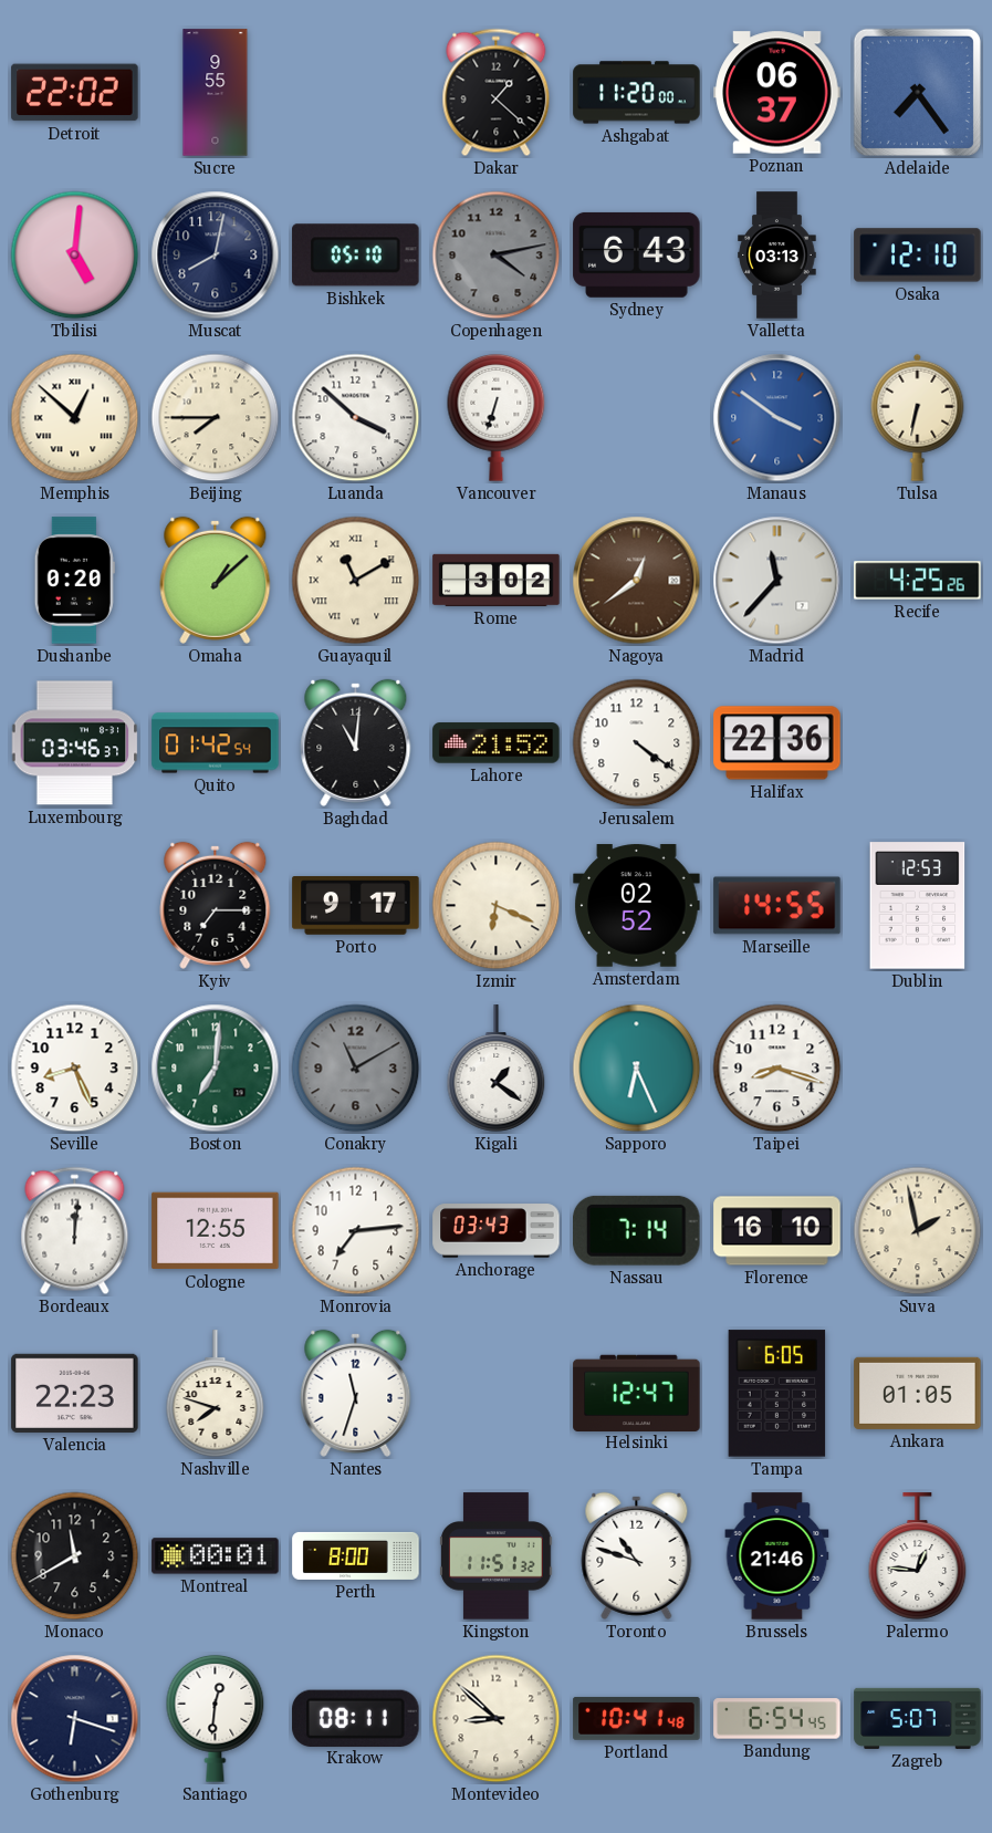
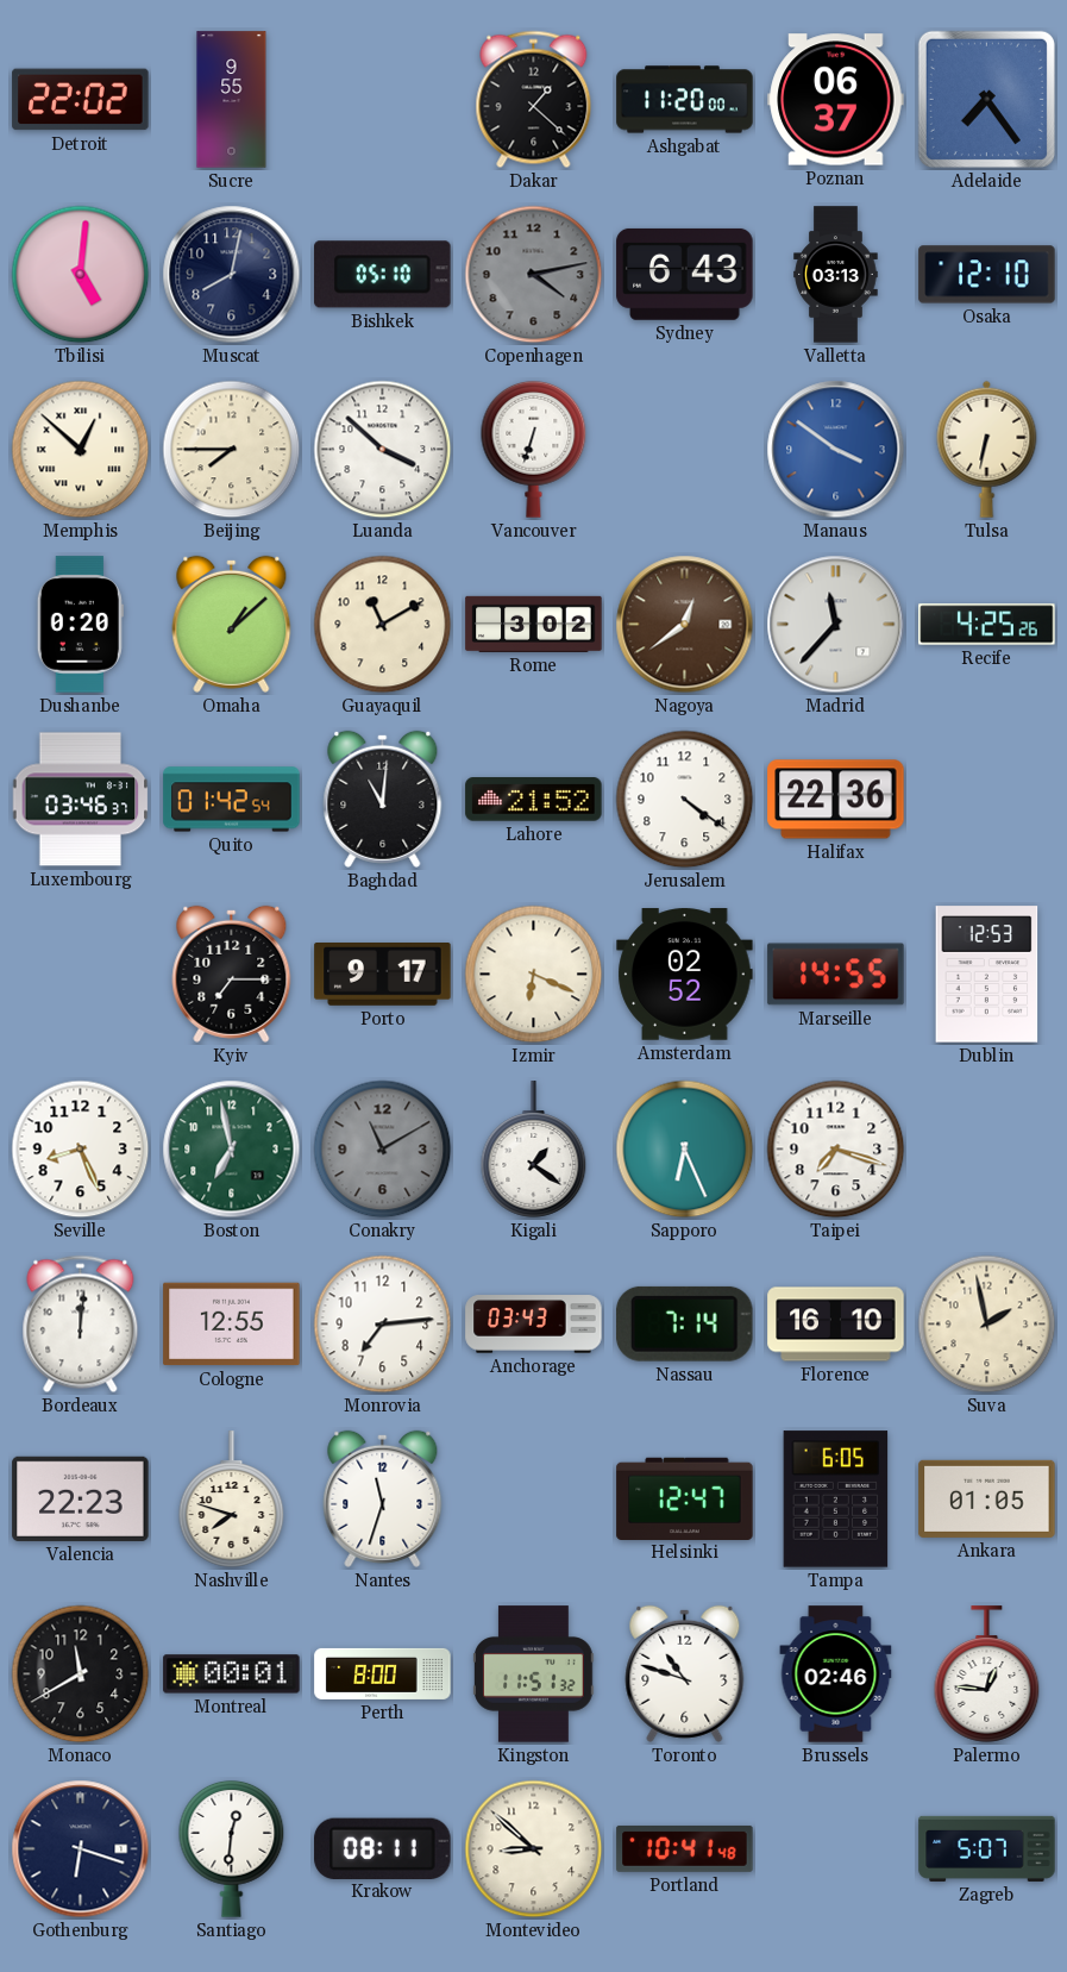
Guayaquil numerals: Roman -> Arabic
Boston: 7:01 -> 6:58
Taipei: 8:18 -> 7:18
Brussels: 21:46 -> 02:46
Bandung: 6:54 -> none
